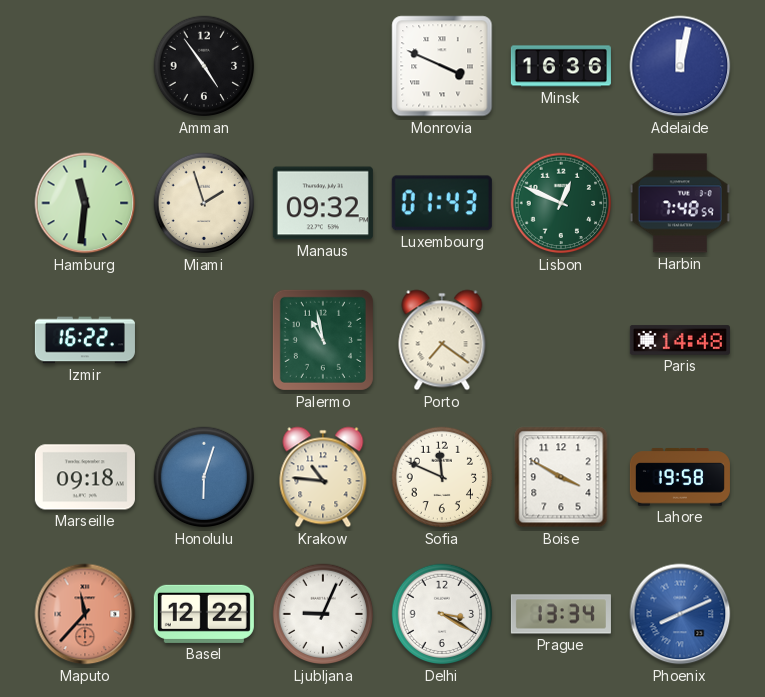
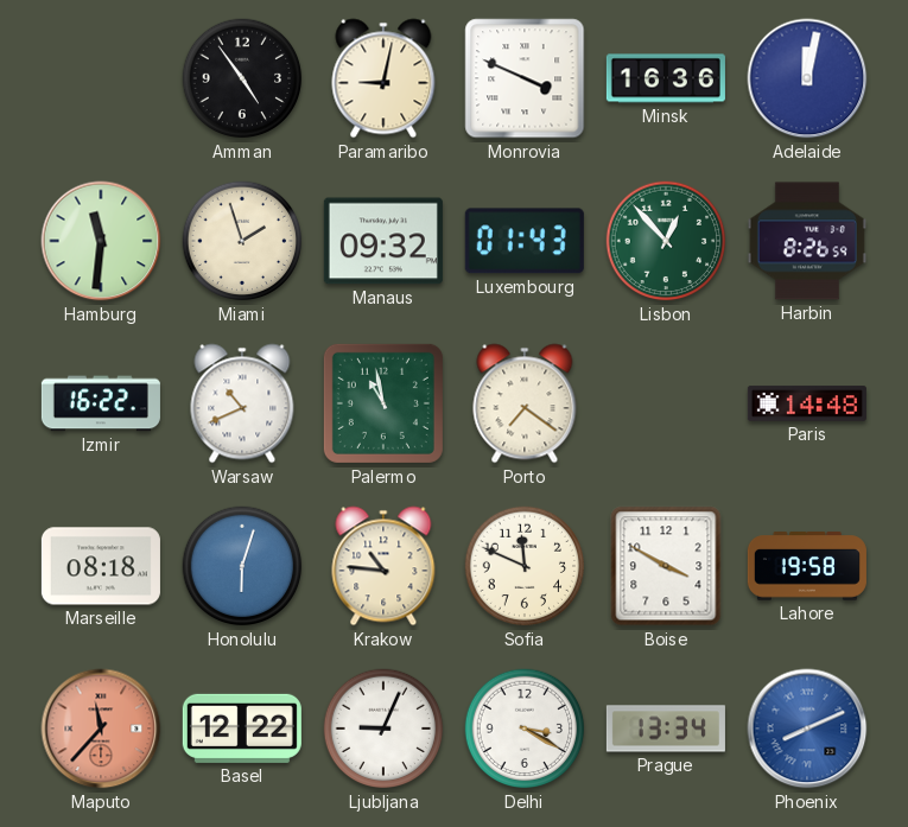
Paramaribo: none -> 9:02
Lisbon: 12:49 -> 12:53
Harbin: 7:48 -> 8:26
Warsaw: none -> 10:41
Marseille: 09:18 -> 08:18
